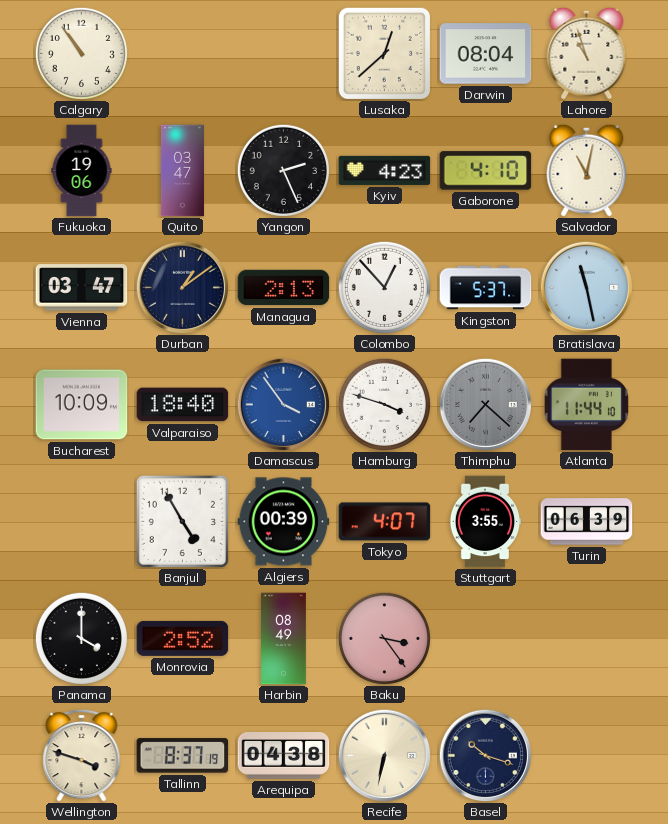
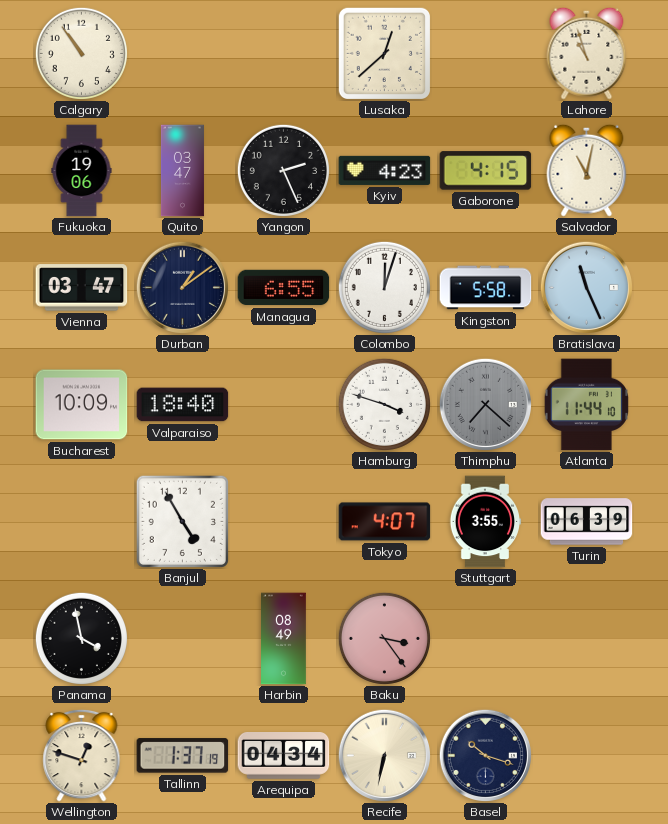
Darwin: 08:04 -> none
Gaborone: 4:10 -> 4:15
Managua: 2:13 -> 6:55
Colombo: 12:53 -> 12:03
Kingston: 5:37 -> 5:58
Bratislava: 11:28 -> 11:26
Damascus: 3:54 -> none
Algiers: 00:39 -> none
Panama: 4:00 -> 3:58
Monrovia: 2:52 -> none
Wellington: 3:48 -> 12:48
Tallinn: 8:37 -> 1:37
Arequipa: 04:38 -> 04:34
